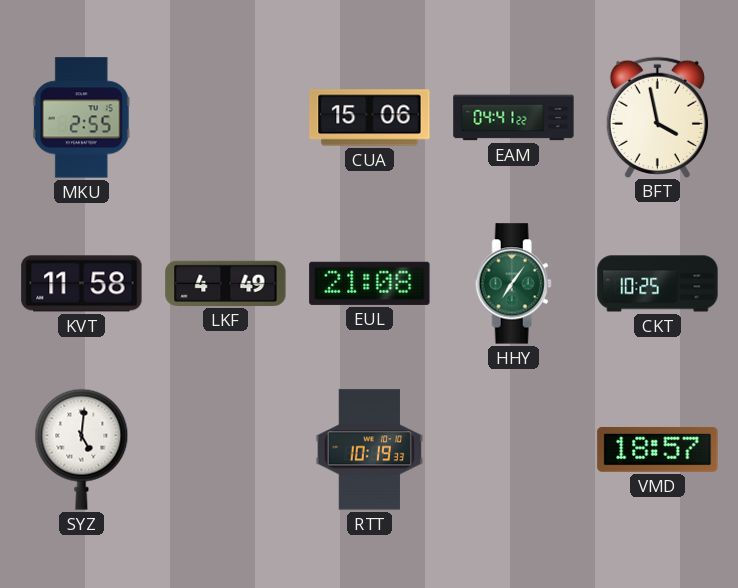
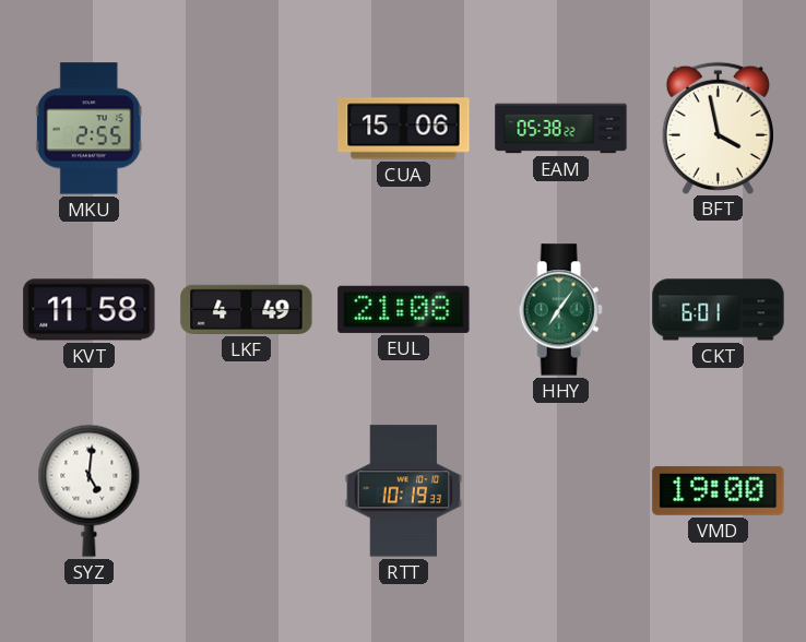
EAM: 04:41 -> 05:38
CKT: 10:25 -> 6:01
VMD: 18:57 -> 19:00
